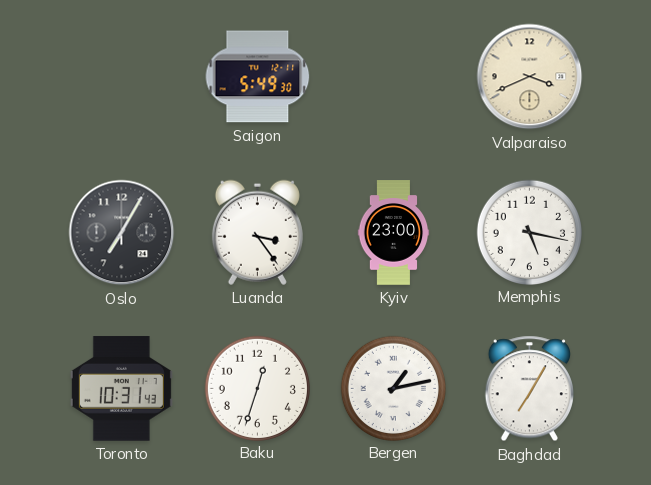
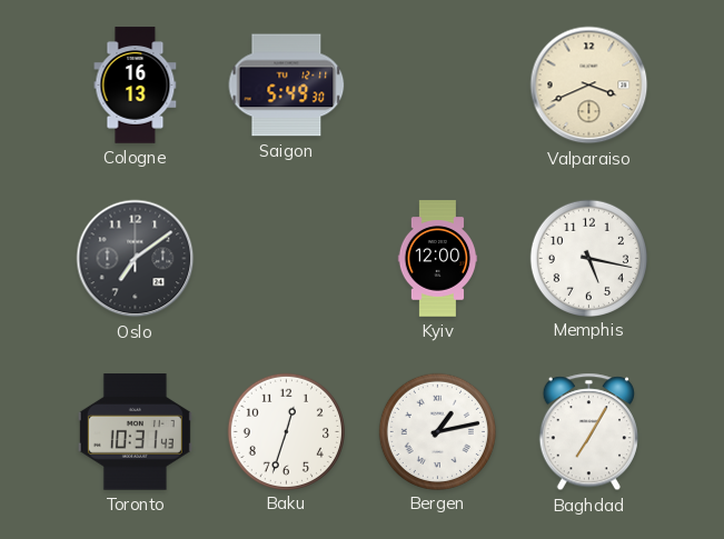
Cologne: none -> 16:13
Oslo: 7:05 -> 7:09
Luanda: 3:24 -> none
Kyiv: 23:00 -> 12:00
